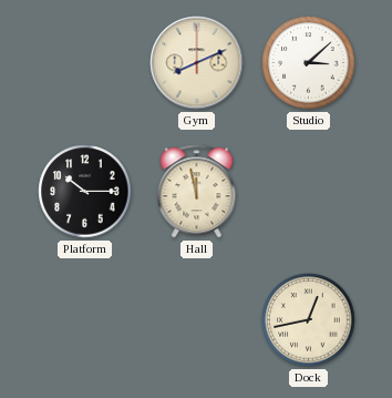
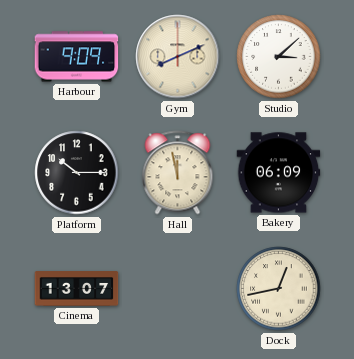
Harbour: none -> 9:09
Bakery: none -> 06:09
Cinema: none -> 13:07
